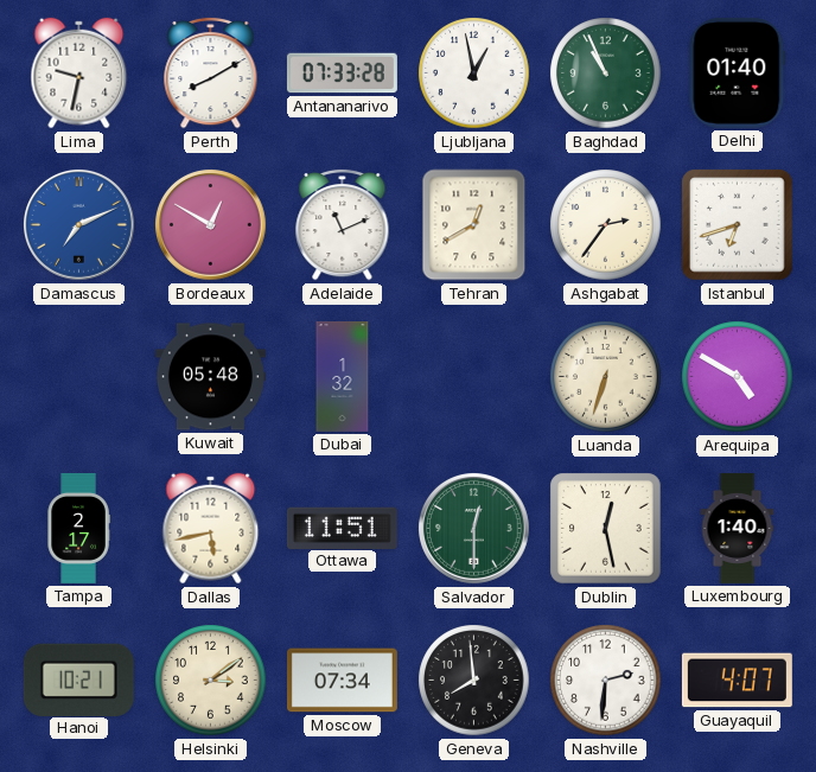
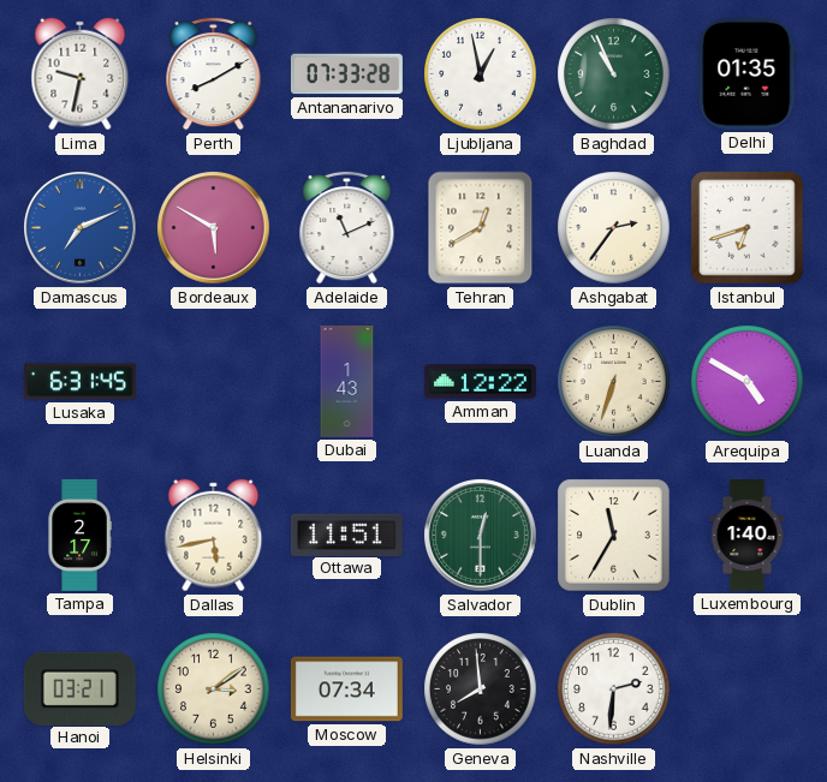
Delhi: 01:40 -> 01:35
Bordeaux: 12:50 -> 5:50
Lusaka: none -> 6:31
Kuwait: 05:48 -> none
Dubai: 1:32 -> 1:43
Amman: none -> 12:22
Dublin: 12:28 -> 11:35
Hanoi: 10:21 -> 03:21
Guayaquil: 4:07 -> none
